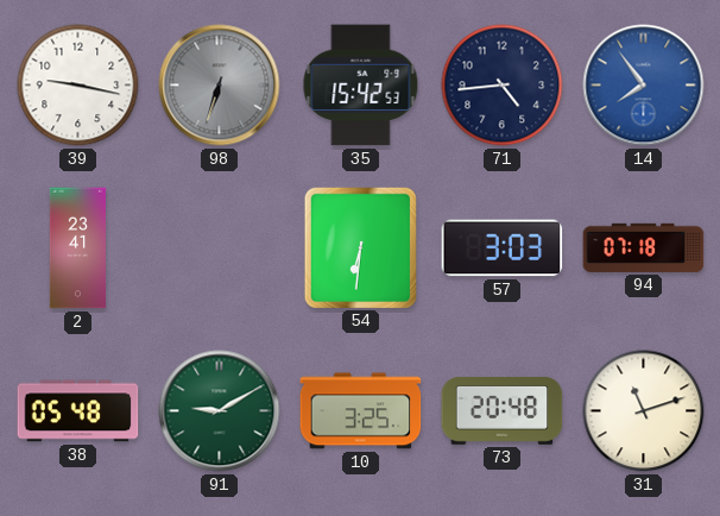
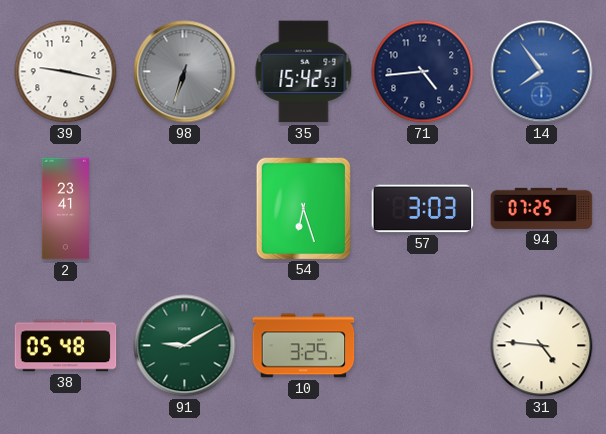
54: 6:31 -> 6:27
94: 07:18 -> 07:25
73: 20:48 -> none
31: 11:12 -> 4:46
